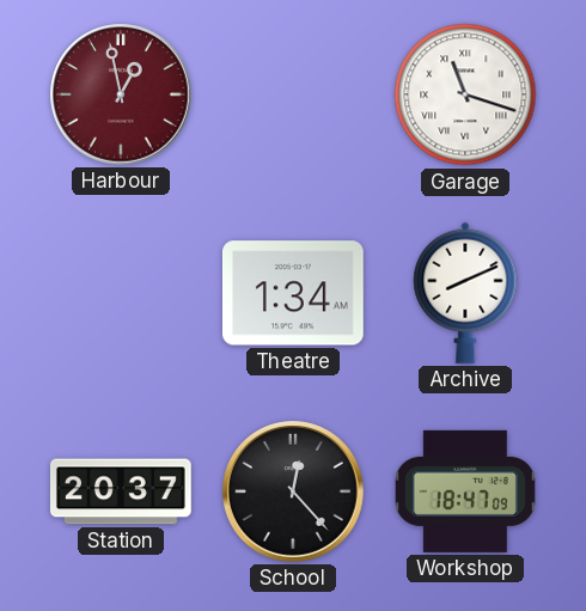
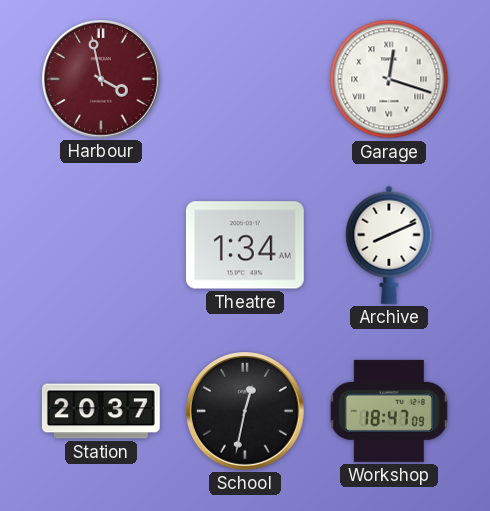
Harbour: 12:58 -> 3:58
Garage: 11:18 -> 12:18
School: 12:23 -> 12:32
